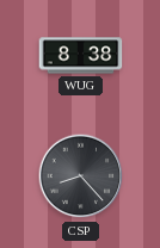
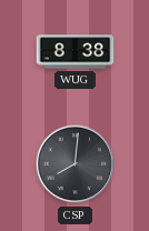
CSP: 8:23 -> 8:01
